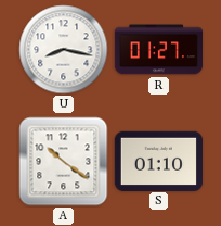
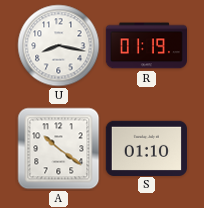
R: 01:27 -> 01:19
